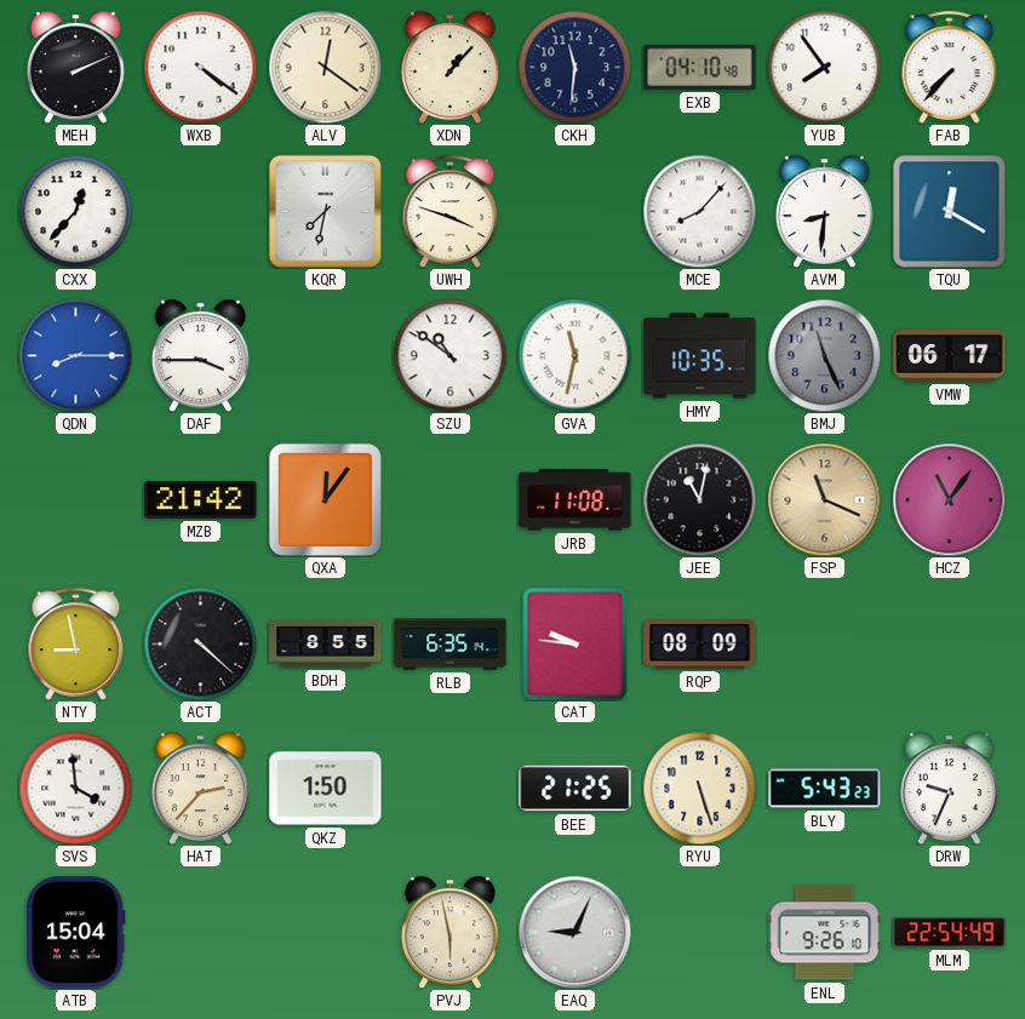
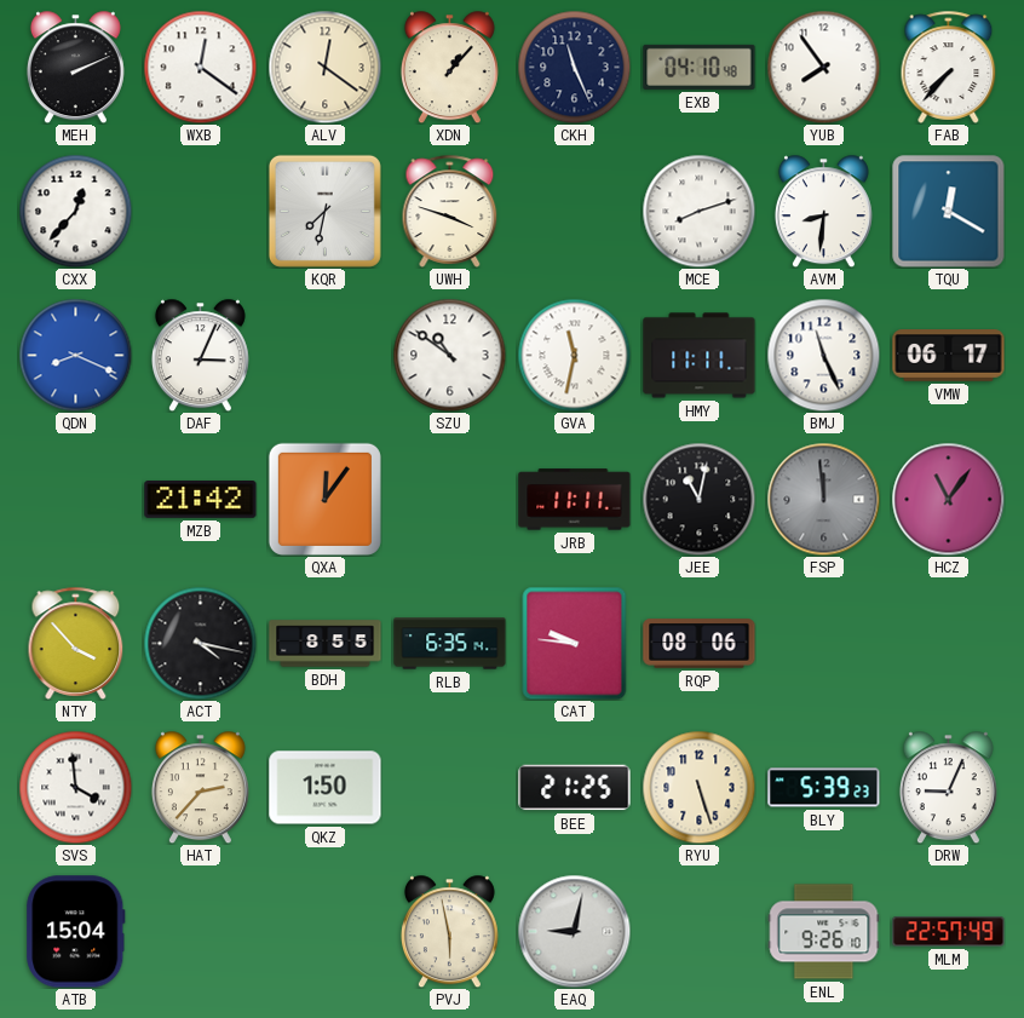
WXB: 4:21 -> 12:21
CKH: 11:31 -> 11:26
MCE: 8:07 -> 8:12
QDN: 8:15 -> 8:19
DAF: 3:45 -> 3:04
HMY: 10:35 -> 11:11
BMJ dial: grey -> white
JRB: 11:08 -> 11:11
FSP: 11:19 -> 11:59
FSP dial: champagne -> grey
NTY: 8:58 -> 3:53
ACT: 4:22 -> 4:17
RQP: 08:09 -> 08:06
BLY: 5:43 -> 5:39
DRW: 9:34 -> 9:04
EAQ: 9:04 -> 9:02
MLM: 22:54 -> 22:57
